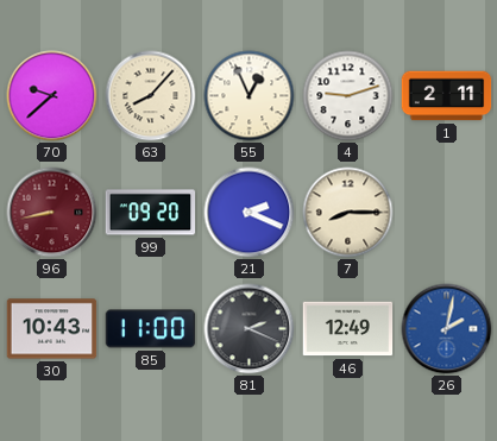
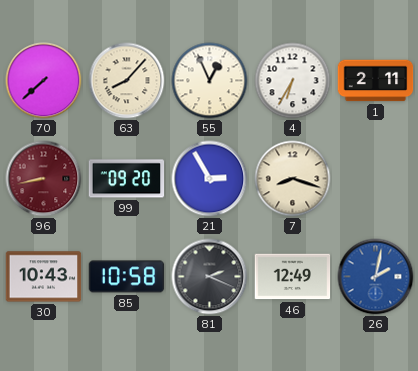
70: 9:38 -> 7:38
4: 9:12 -> 6:35
21: 2:19 -> 2:55
7: 8:15 -> 8:18
85: 11:00 -> 10:58
